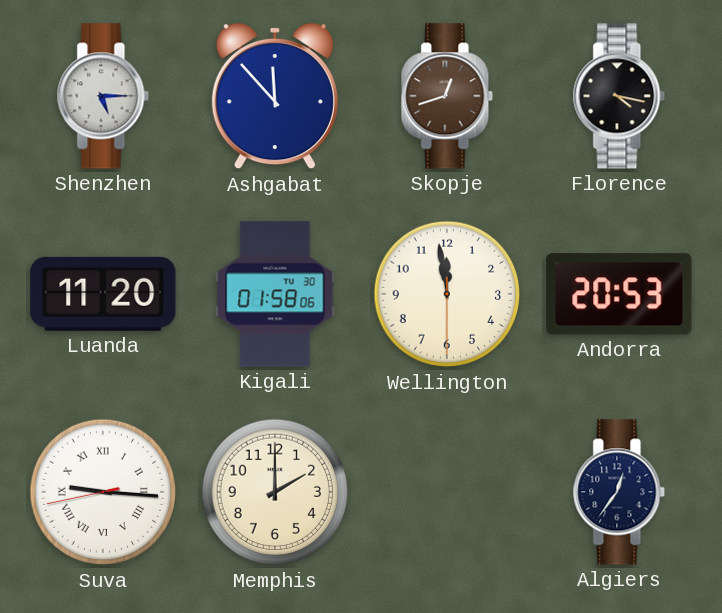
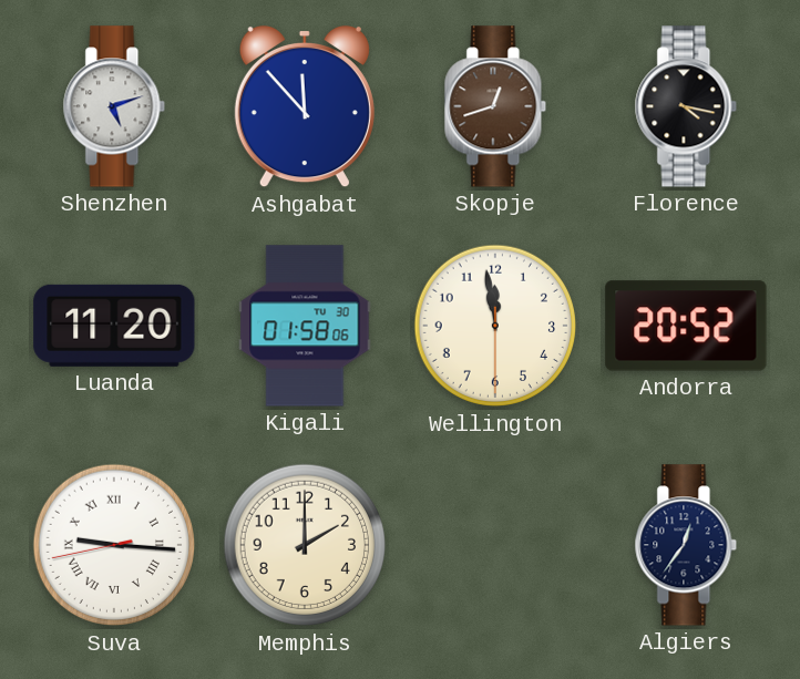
Shenzhen: 5:15 -> 5:12
Andorra: 20:53 -> 20:52
